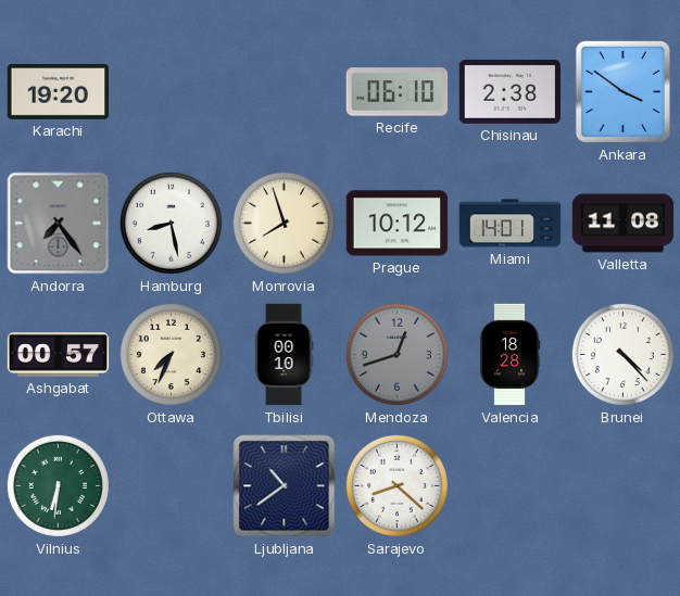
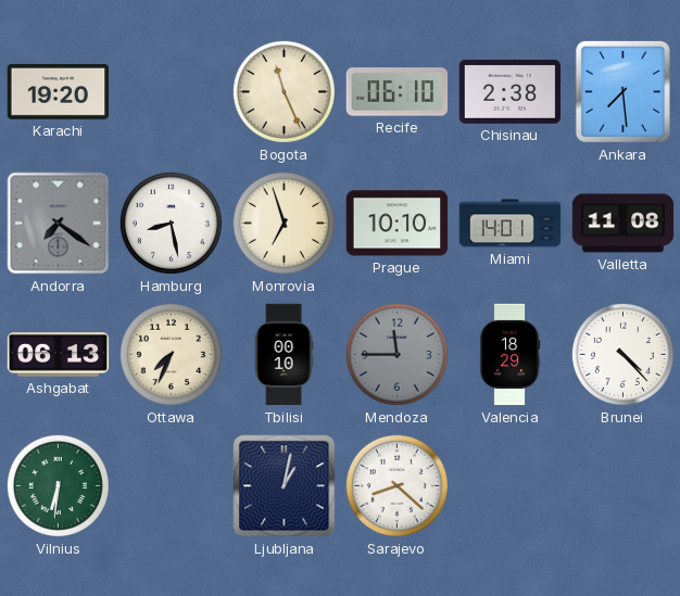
Bogota: none -> 11:26
Ankara: 3:51 -> 7:29
Andorra: 7:24 -> 7:21
Monrovia: 7:57 -> 6:57
Prague: 10:12 -> 10:10
Ashgabat: 00:57 -> 06:13
Mendoza: 12:42 -> 11:45
Valencia: 18:28 -> 18:29
Ljubljana: 10:39 -> 1:02
